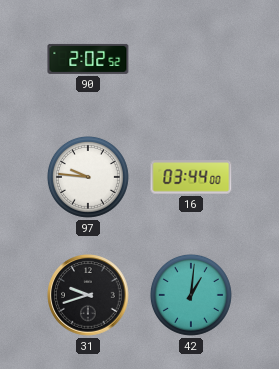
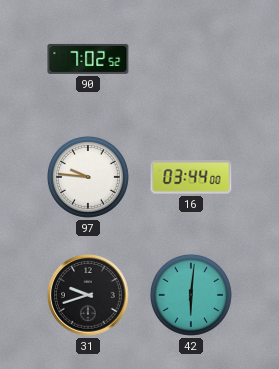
90: 2:02 -> 7:02
42: 1:01 -> 6:01
